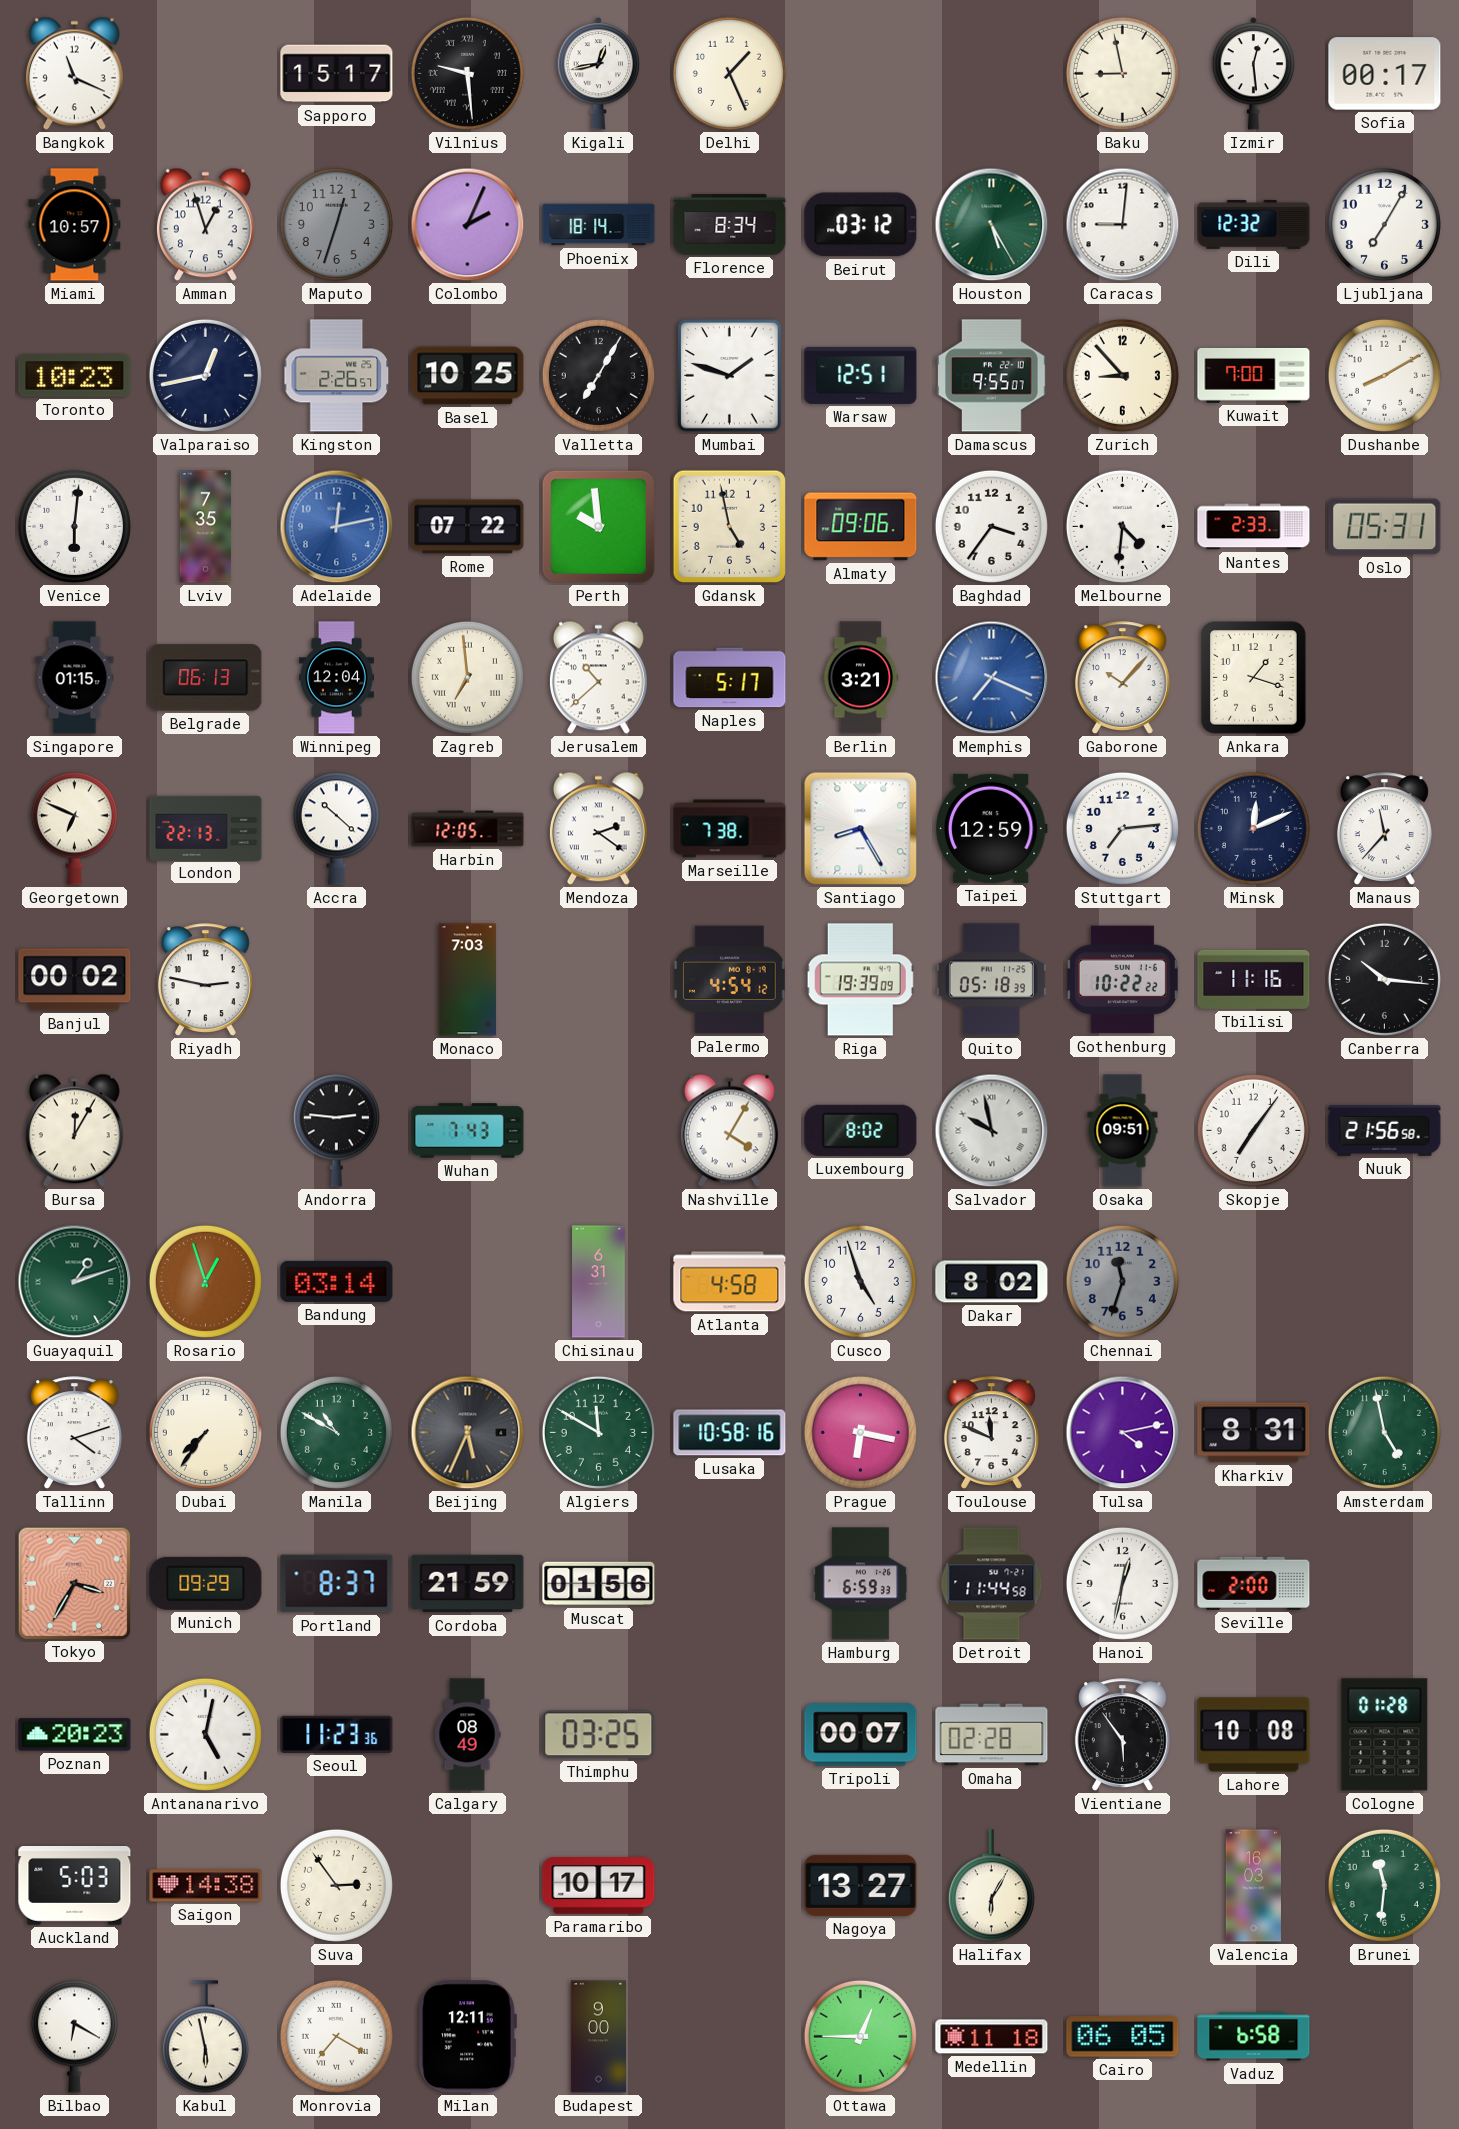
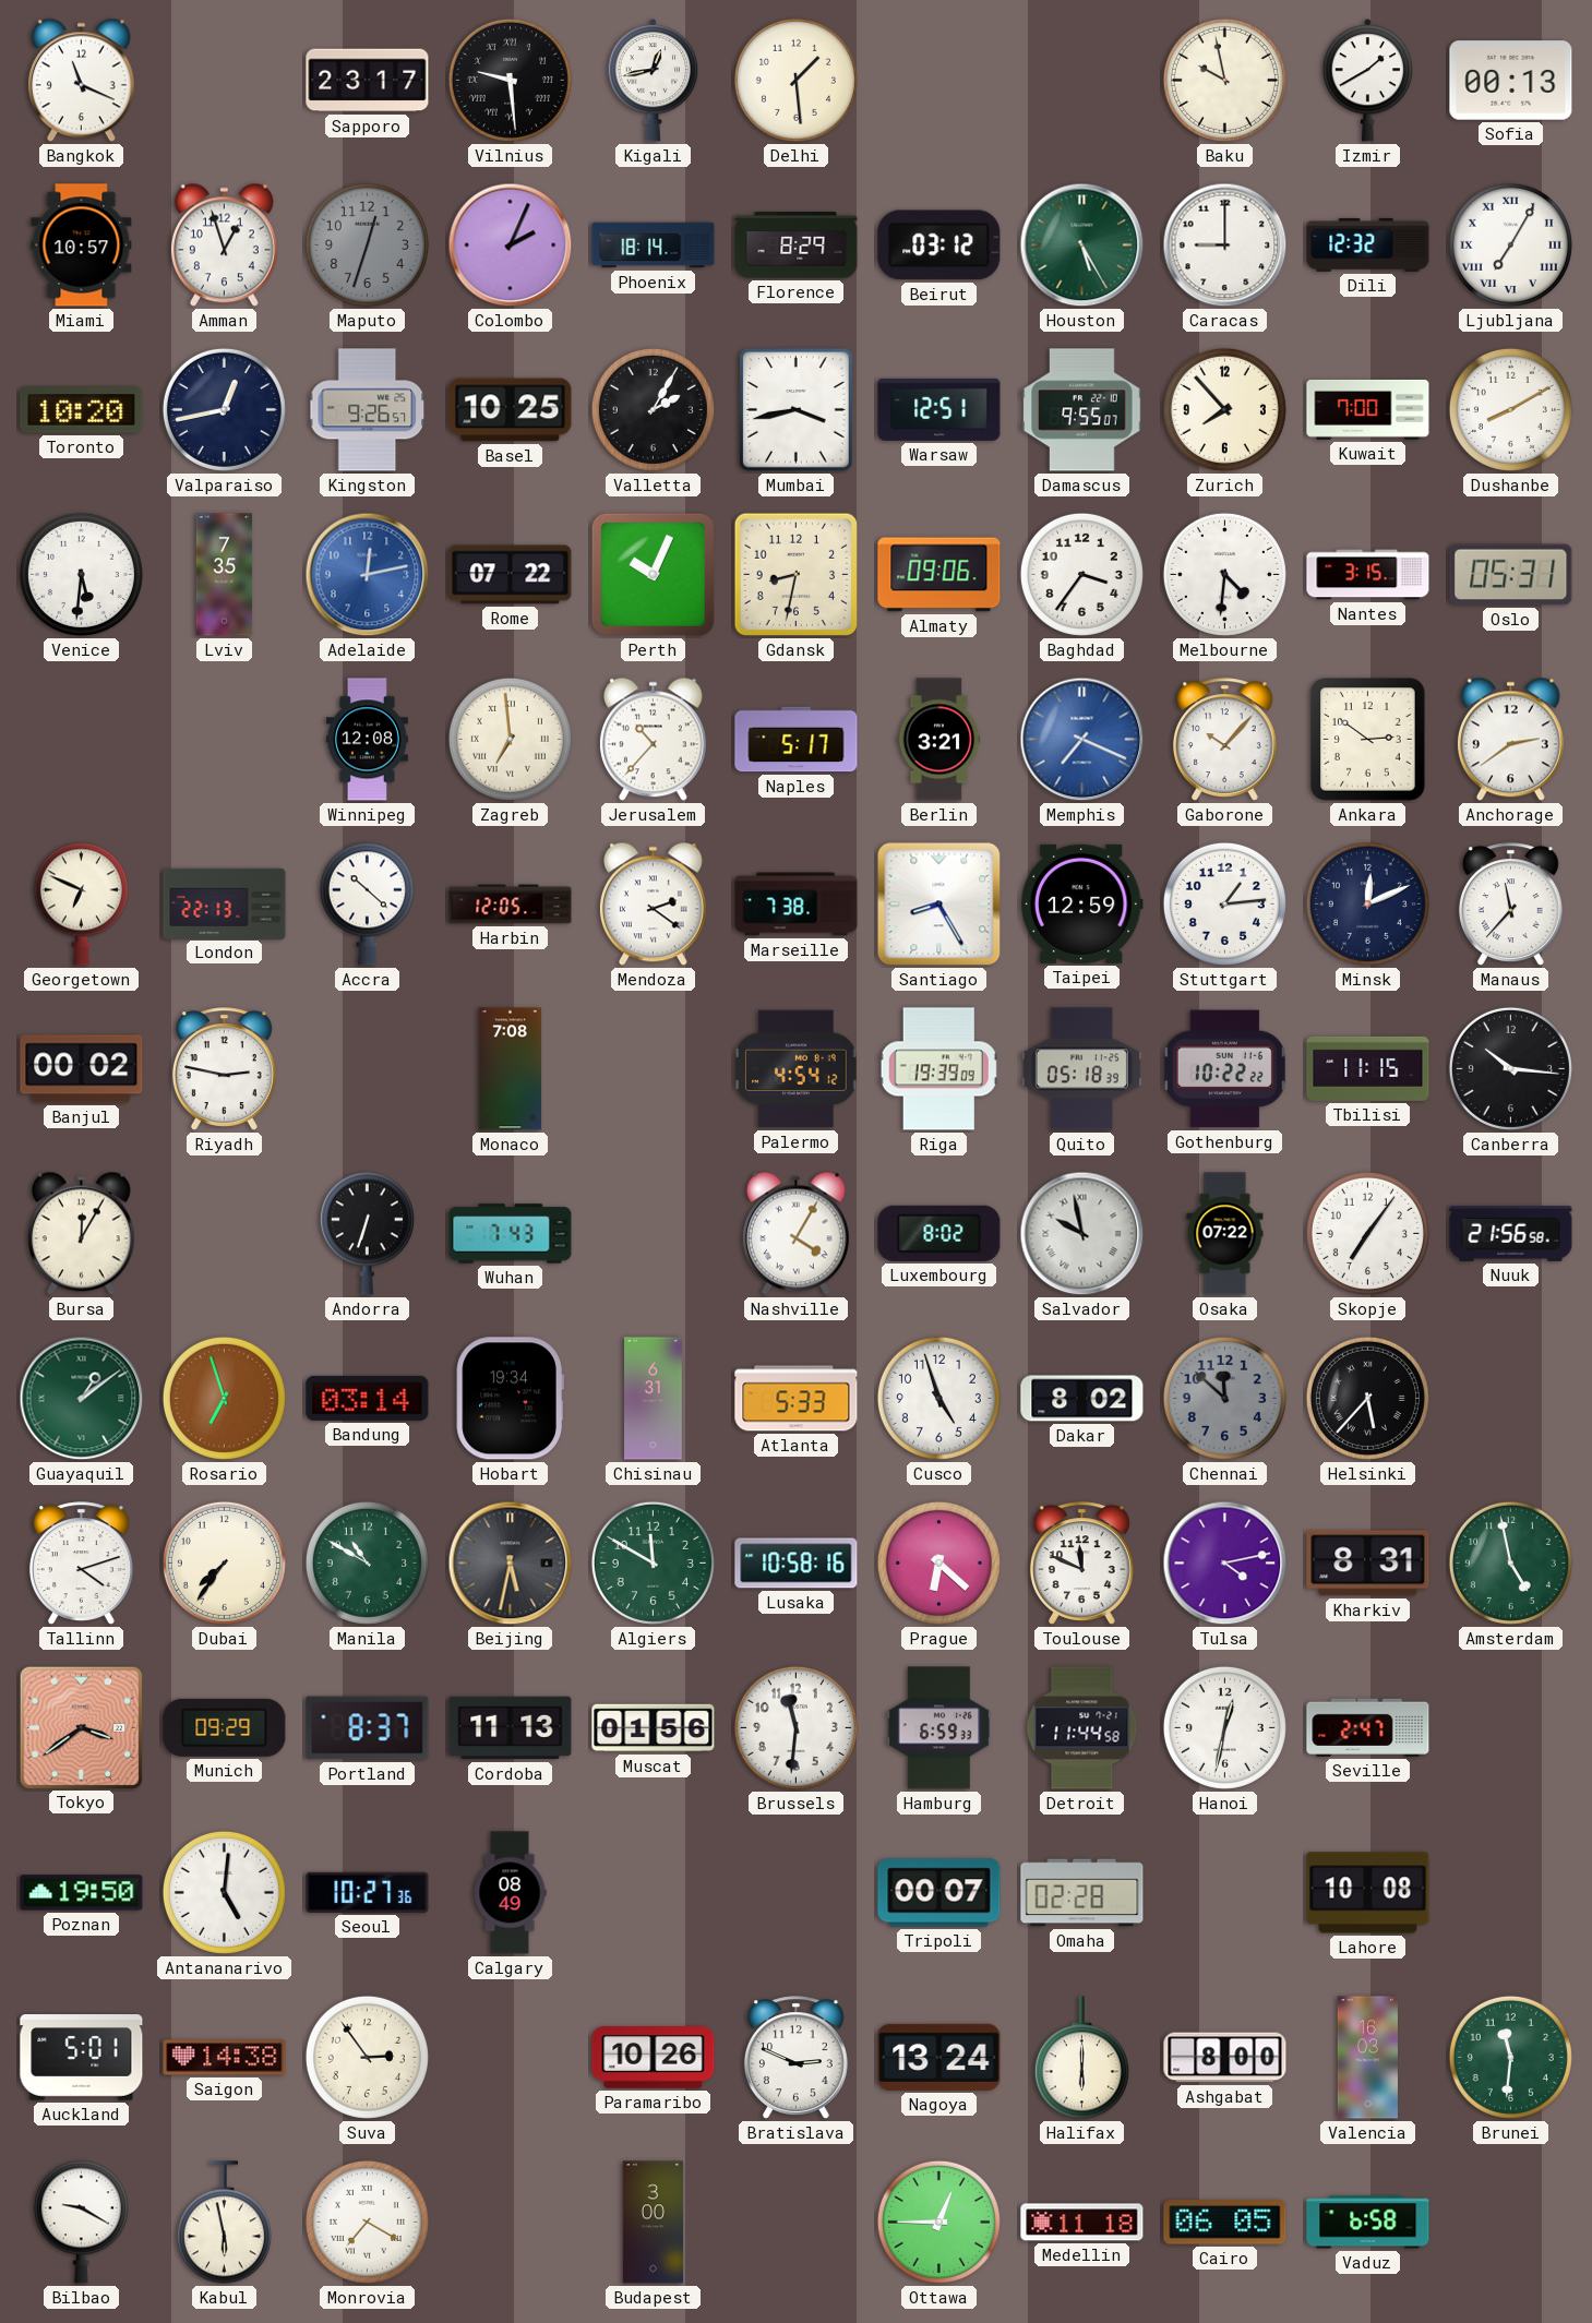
Sapporo: 15:17 -> 23:17
Delhi: 1:26 -> 1:29
Baku: 8:58 -> 9:58
Izmir: 12:29 -> 1:40
Sofia: 00:17 -> 00:13
Florence: 8:34 -> 8:29
Caracas: 9:01 -> 9:00
Ljubljana numerals: Arabic -> Roman
Toronto: 10:23 -> 10:20
Kingston: 2:26 -> 9:26
Valletta: 7:05 -> 2:05
Mumbai: 1:48 -> 3:43
Zurich: 8:53 -> 7:53
Venice: 6:01 -> 5:31
Perth: 9:59 -> 10:04
Gdansk: 4:58 -> 8:32
Nantes: 2:33 -> 3:15
Singapore: 01:15 -> none
Belgrade: 06:13 -> none
Winnipeg: 12:04 -> 12:08
Jerusalem: 10:38 -> 10:37
Ankara: 1:18 -> 2:51
Anchorage: none -> 2:39
Stuttgart: 7:14 -> 1:14
Monaco: 7:03 -> 7:08
Tbilisi: 11:16 -> 11:15
Andorra: 2:46 -> 6:33
Osaka: 09:51 -> 07:22
Guayaquil: 1:12 -> 1:09
Rosario: 12:57 -> 6:57
Hobart: none -> 19:34
Atlanta: 4:58 -> 5:33
Chennai: 11:33 -> 11:52
Helsinki: none -> 5:37
Beijing: 5:34 -> 5:32
Prague: 6:17 -> 6:22
Tokyo: 3:35 -> 3:39
Cordoba: 21:59 -> 11:13
Brussels: none -> 11:31
Seville: 2:00 -> 2:47
Poznan: 20:23 -> 19:50
Antananarivo: 5:02 -> 5:01
Seoul: 11:23 -> 10:27
Thimphu: 03:25 -> none
Vientiane: 5:54 -> none
Cologne: 01:28 -> none
Auckland: 5:03 -> 5:01
Paramaribo: 10:17 -> 10:26
Bratislava: none -> 2:49
Nagoya: 13:27 -> 13:24
Halifax: 6:05 -> 6:00
Ashgabat: none -> 8:00
Bilbao: 6:20 -> 9:20
Milan: 12:11 -> none
Budapest: 9:00 -> 3:00
